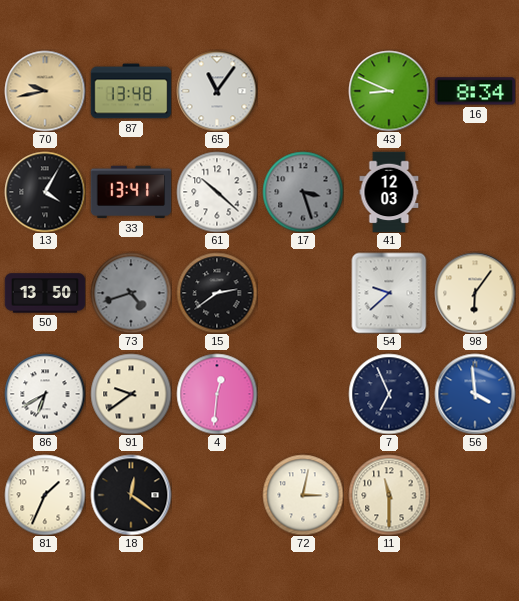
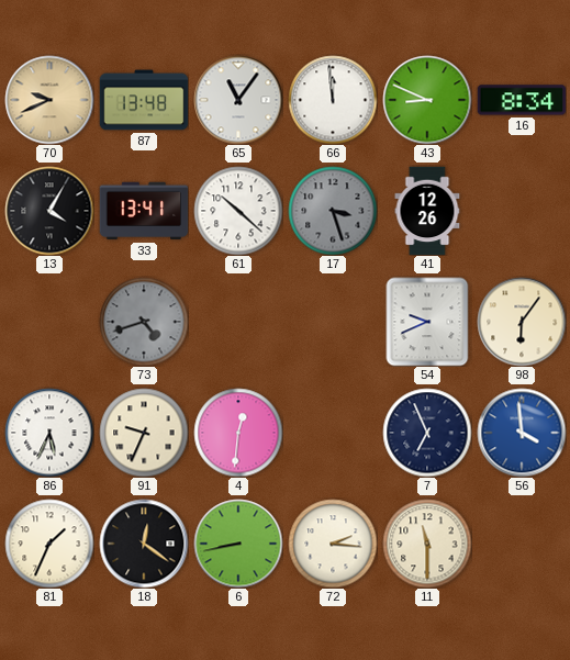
70: 9:43 -> 9:41
66: none -> 11:59
41: 12:03 -> 12:26
50: 13:50 -> none
15: 2:39 -> none
54: 9:38 -> 9:41
86: 6:40 -> 5:34
91: 9:39 -> 9:34
6: none -> 8:43
72: 3:02 -> 2:16
